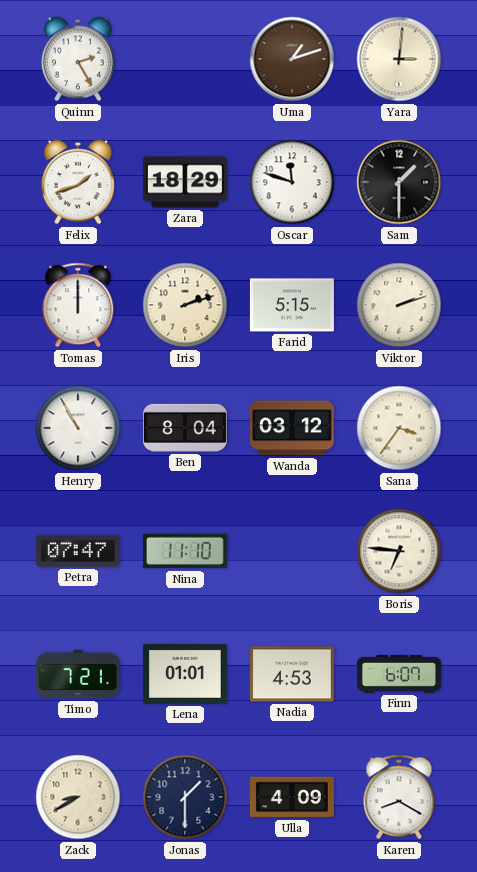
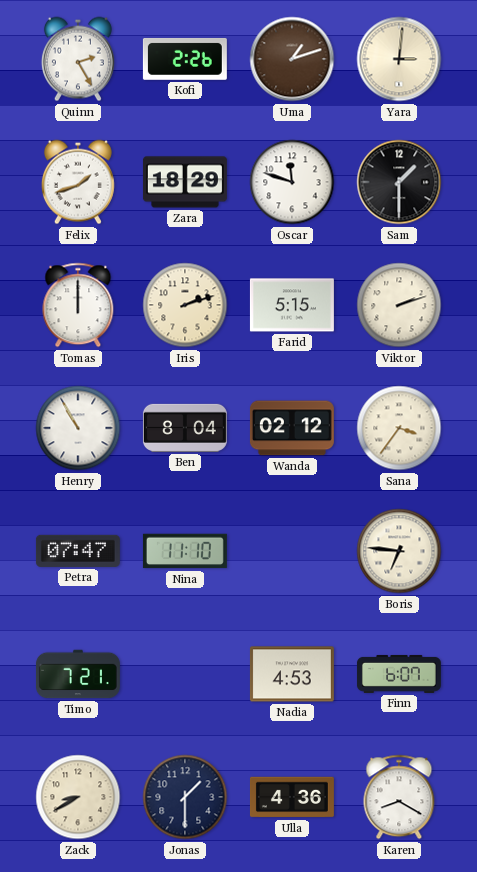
Kofi: none -> 2:26
Wanda: 03:12 -> 02:12
Lena: 01:01 -> none
Ulla: 4:09 -> 4:36
